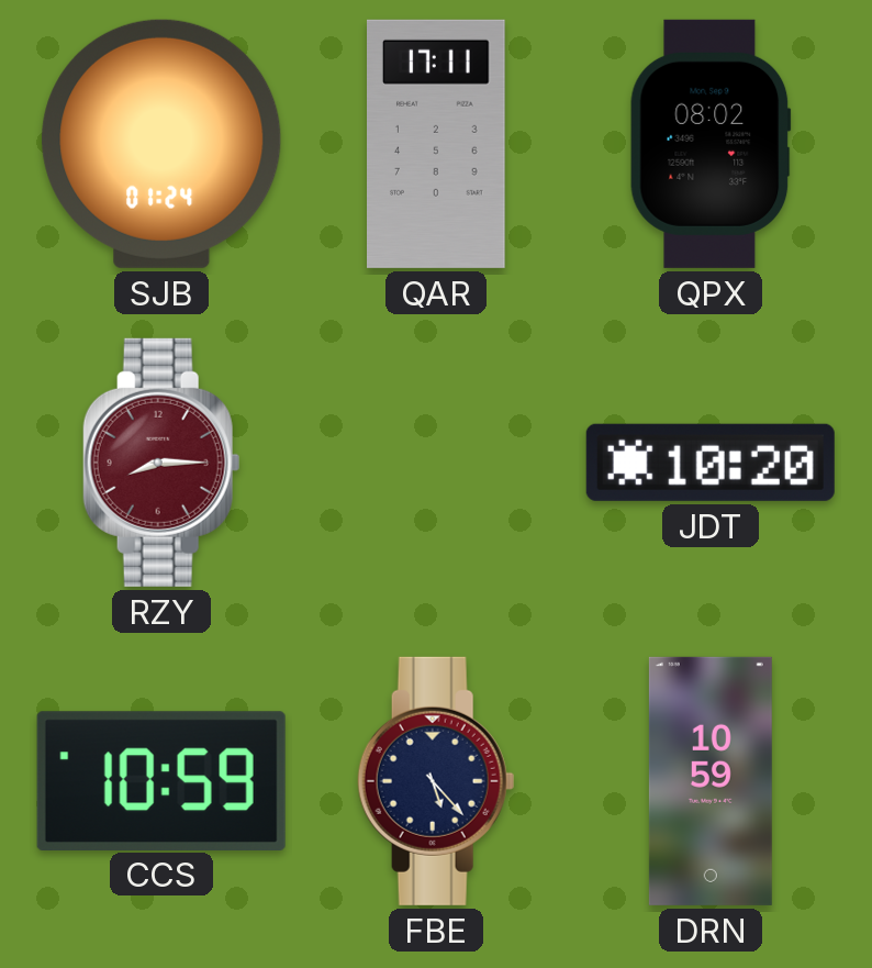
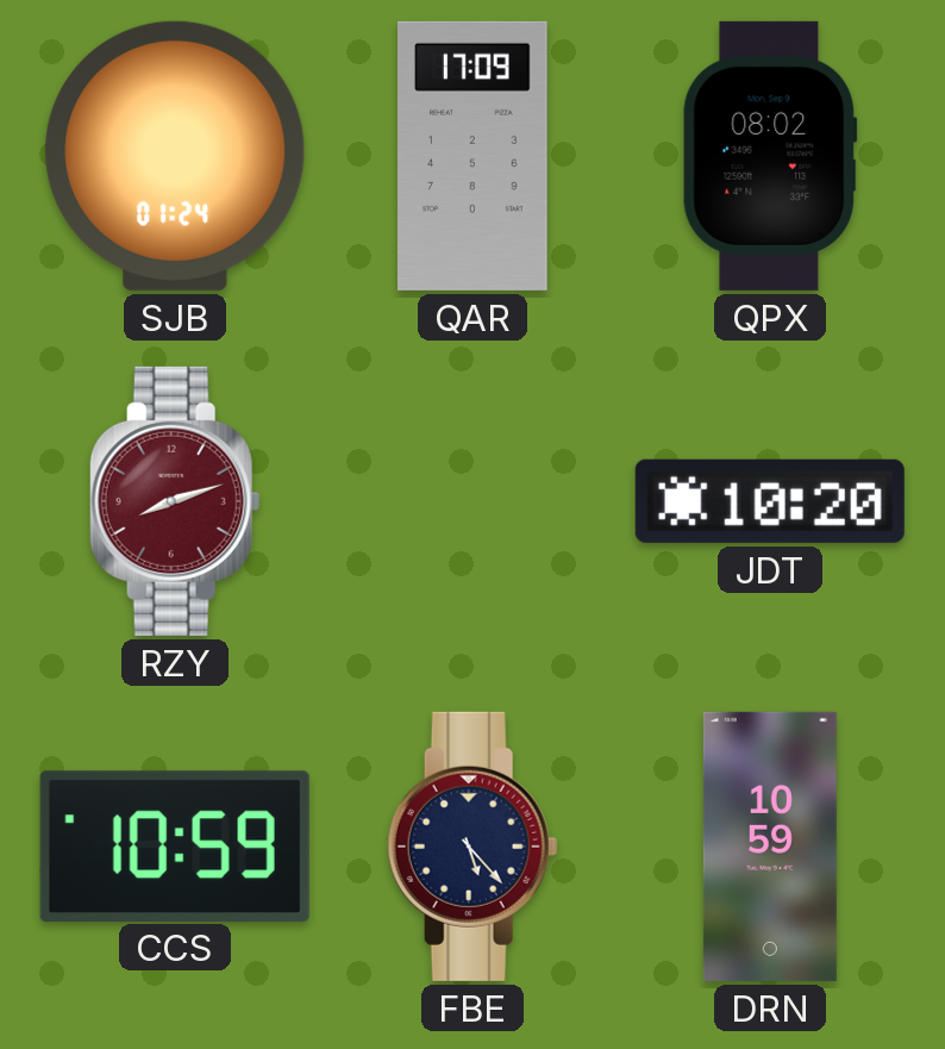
QAR: 17:11 -> 17:09
RZY: 8:15 -> 8:12
